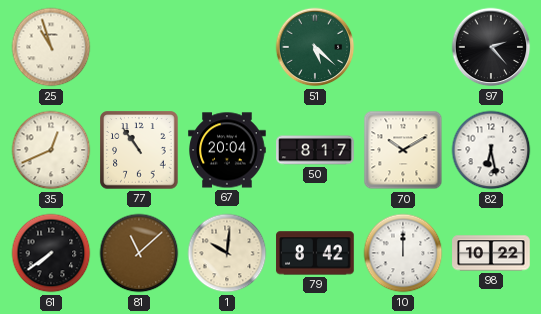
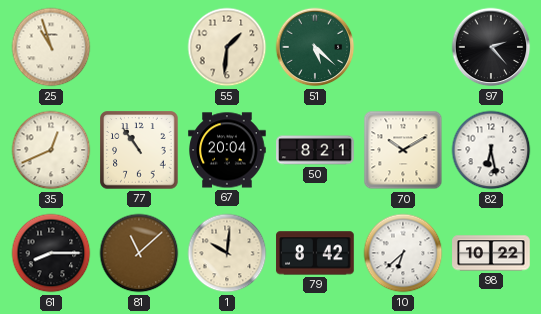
55: none -> 1:31
50: 8:17 -> 8:21
61: 7:39 -> 8:15
10: 12:00 -> 6:38
